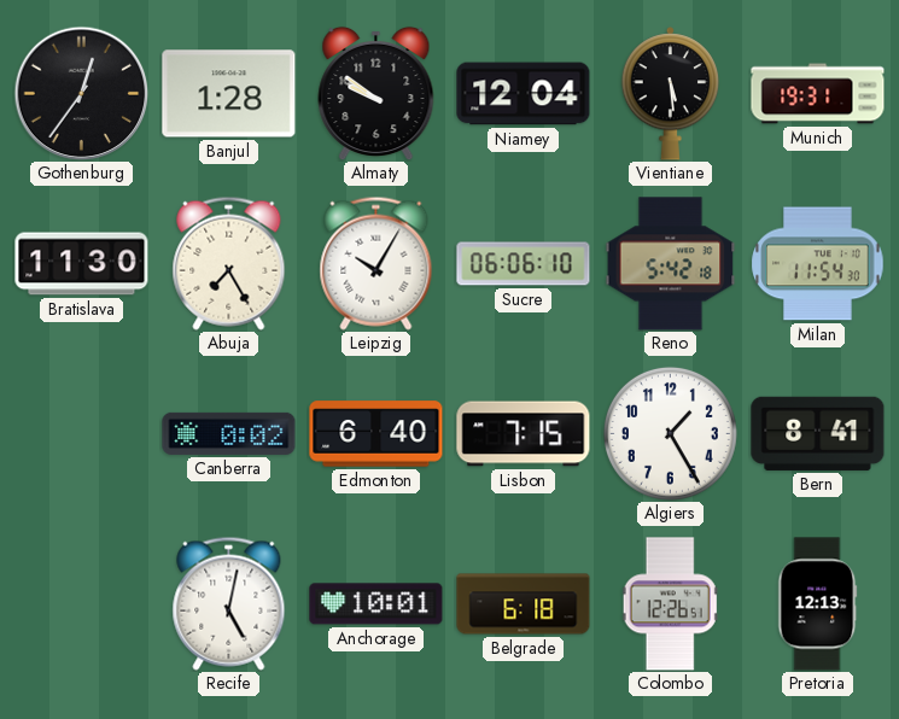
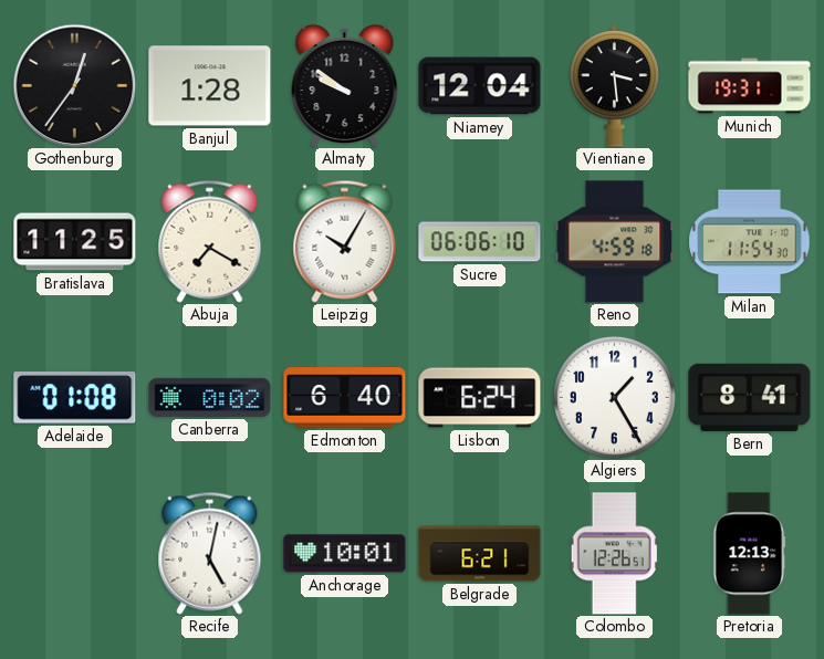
Vientiane: 5:29 -> 3:29
Bratislava: 11:30 -> 11:25
Abuja: 7:25 -> 7:20
Reno: 5:42 -> 4:59
Adelaide: none -> 01:08
Lisbon: 7:15 -> 6:24
Belgrade: 6:18 -> 6:21
